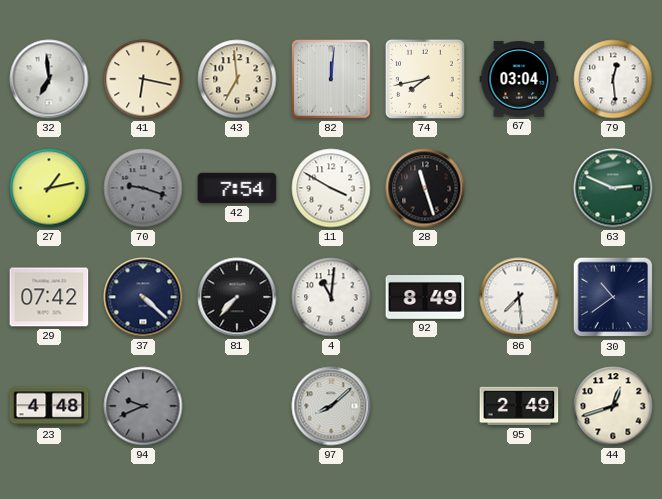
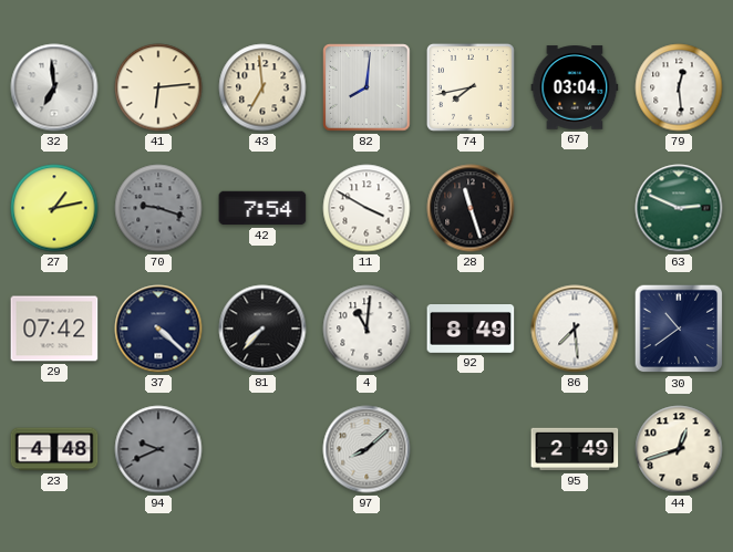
41: 6:17 -> 6:14
82: 12:01 -> 8:01
